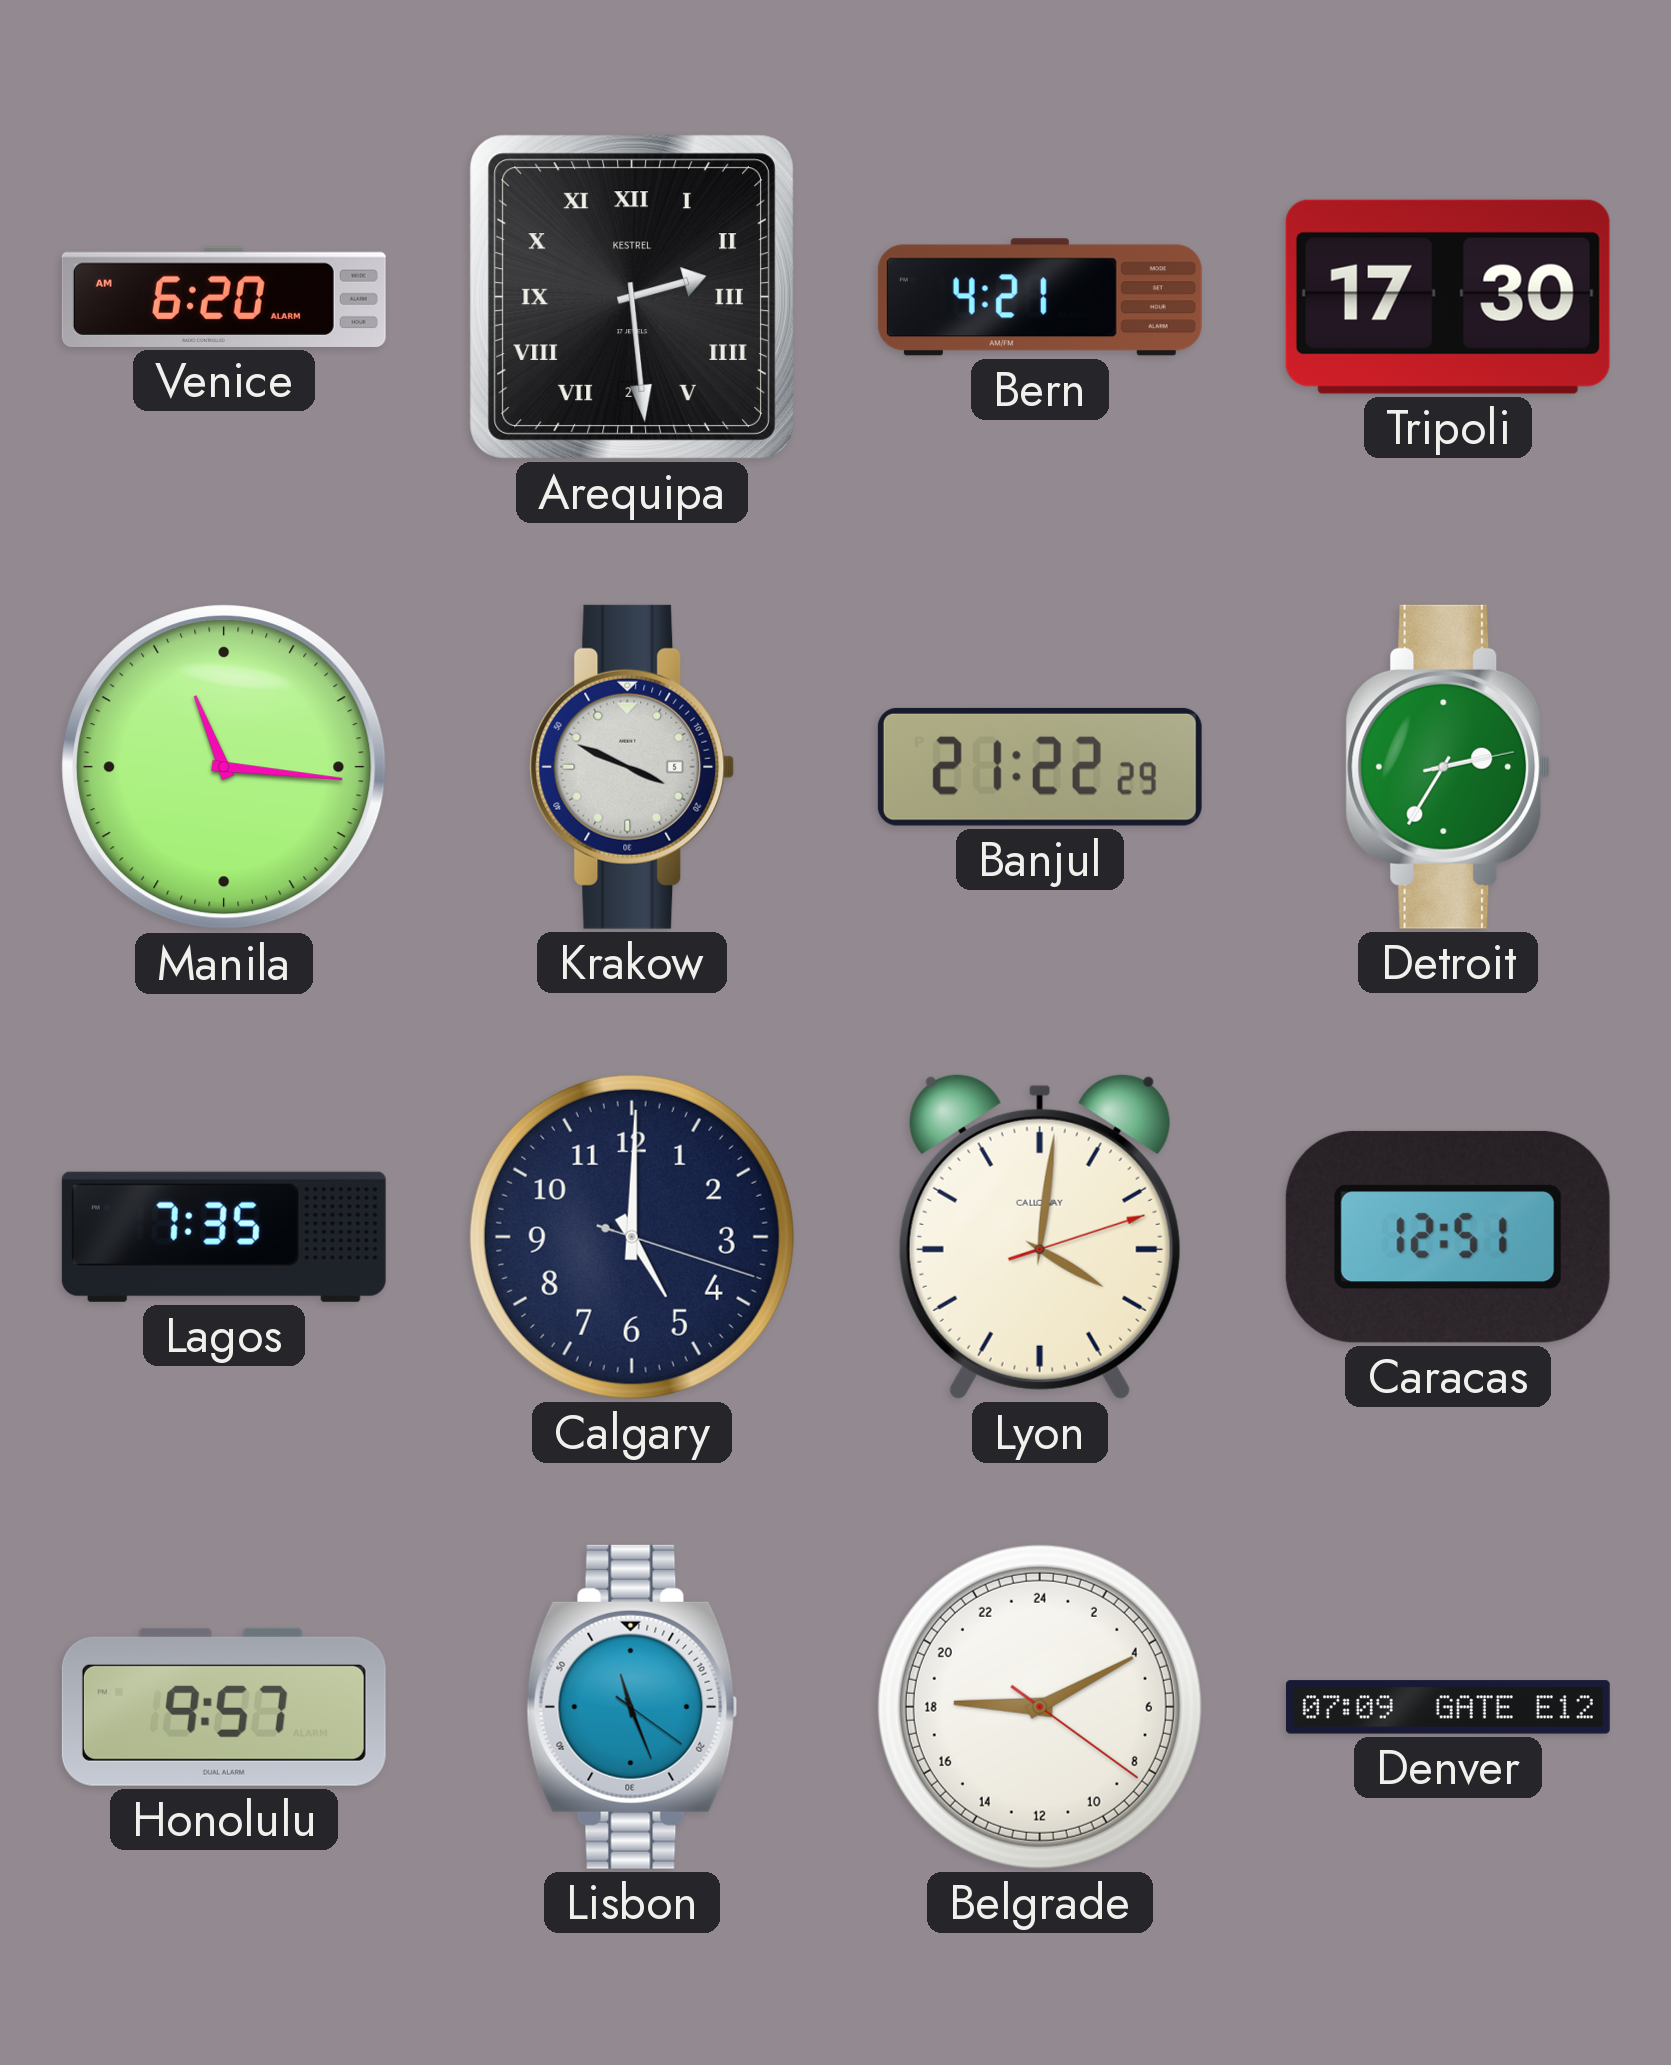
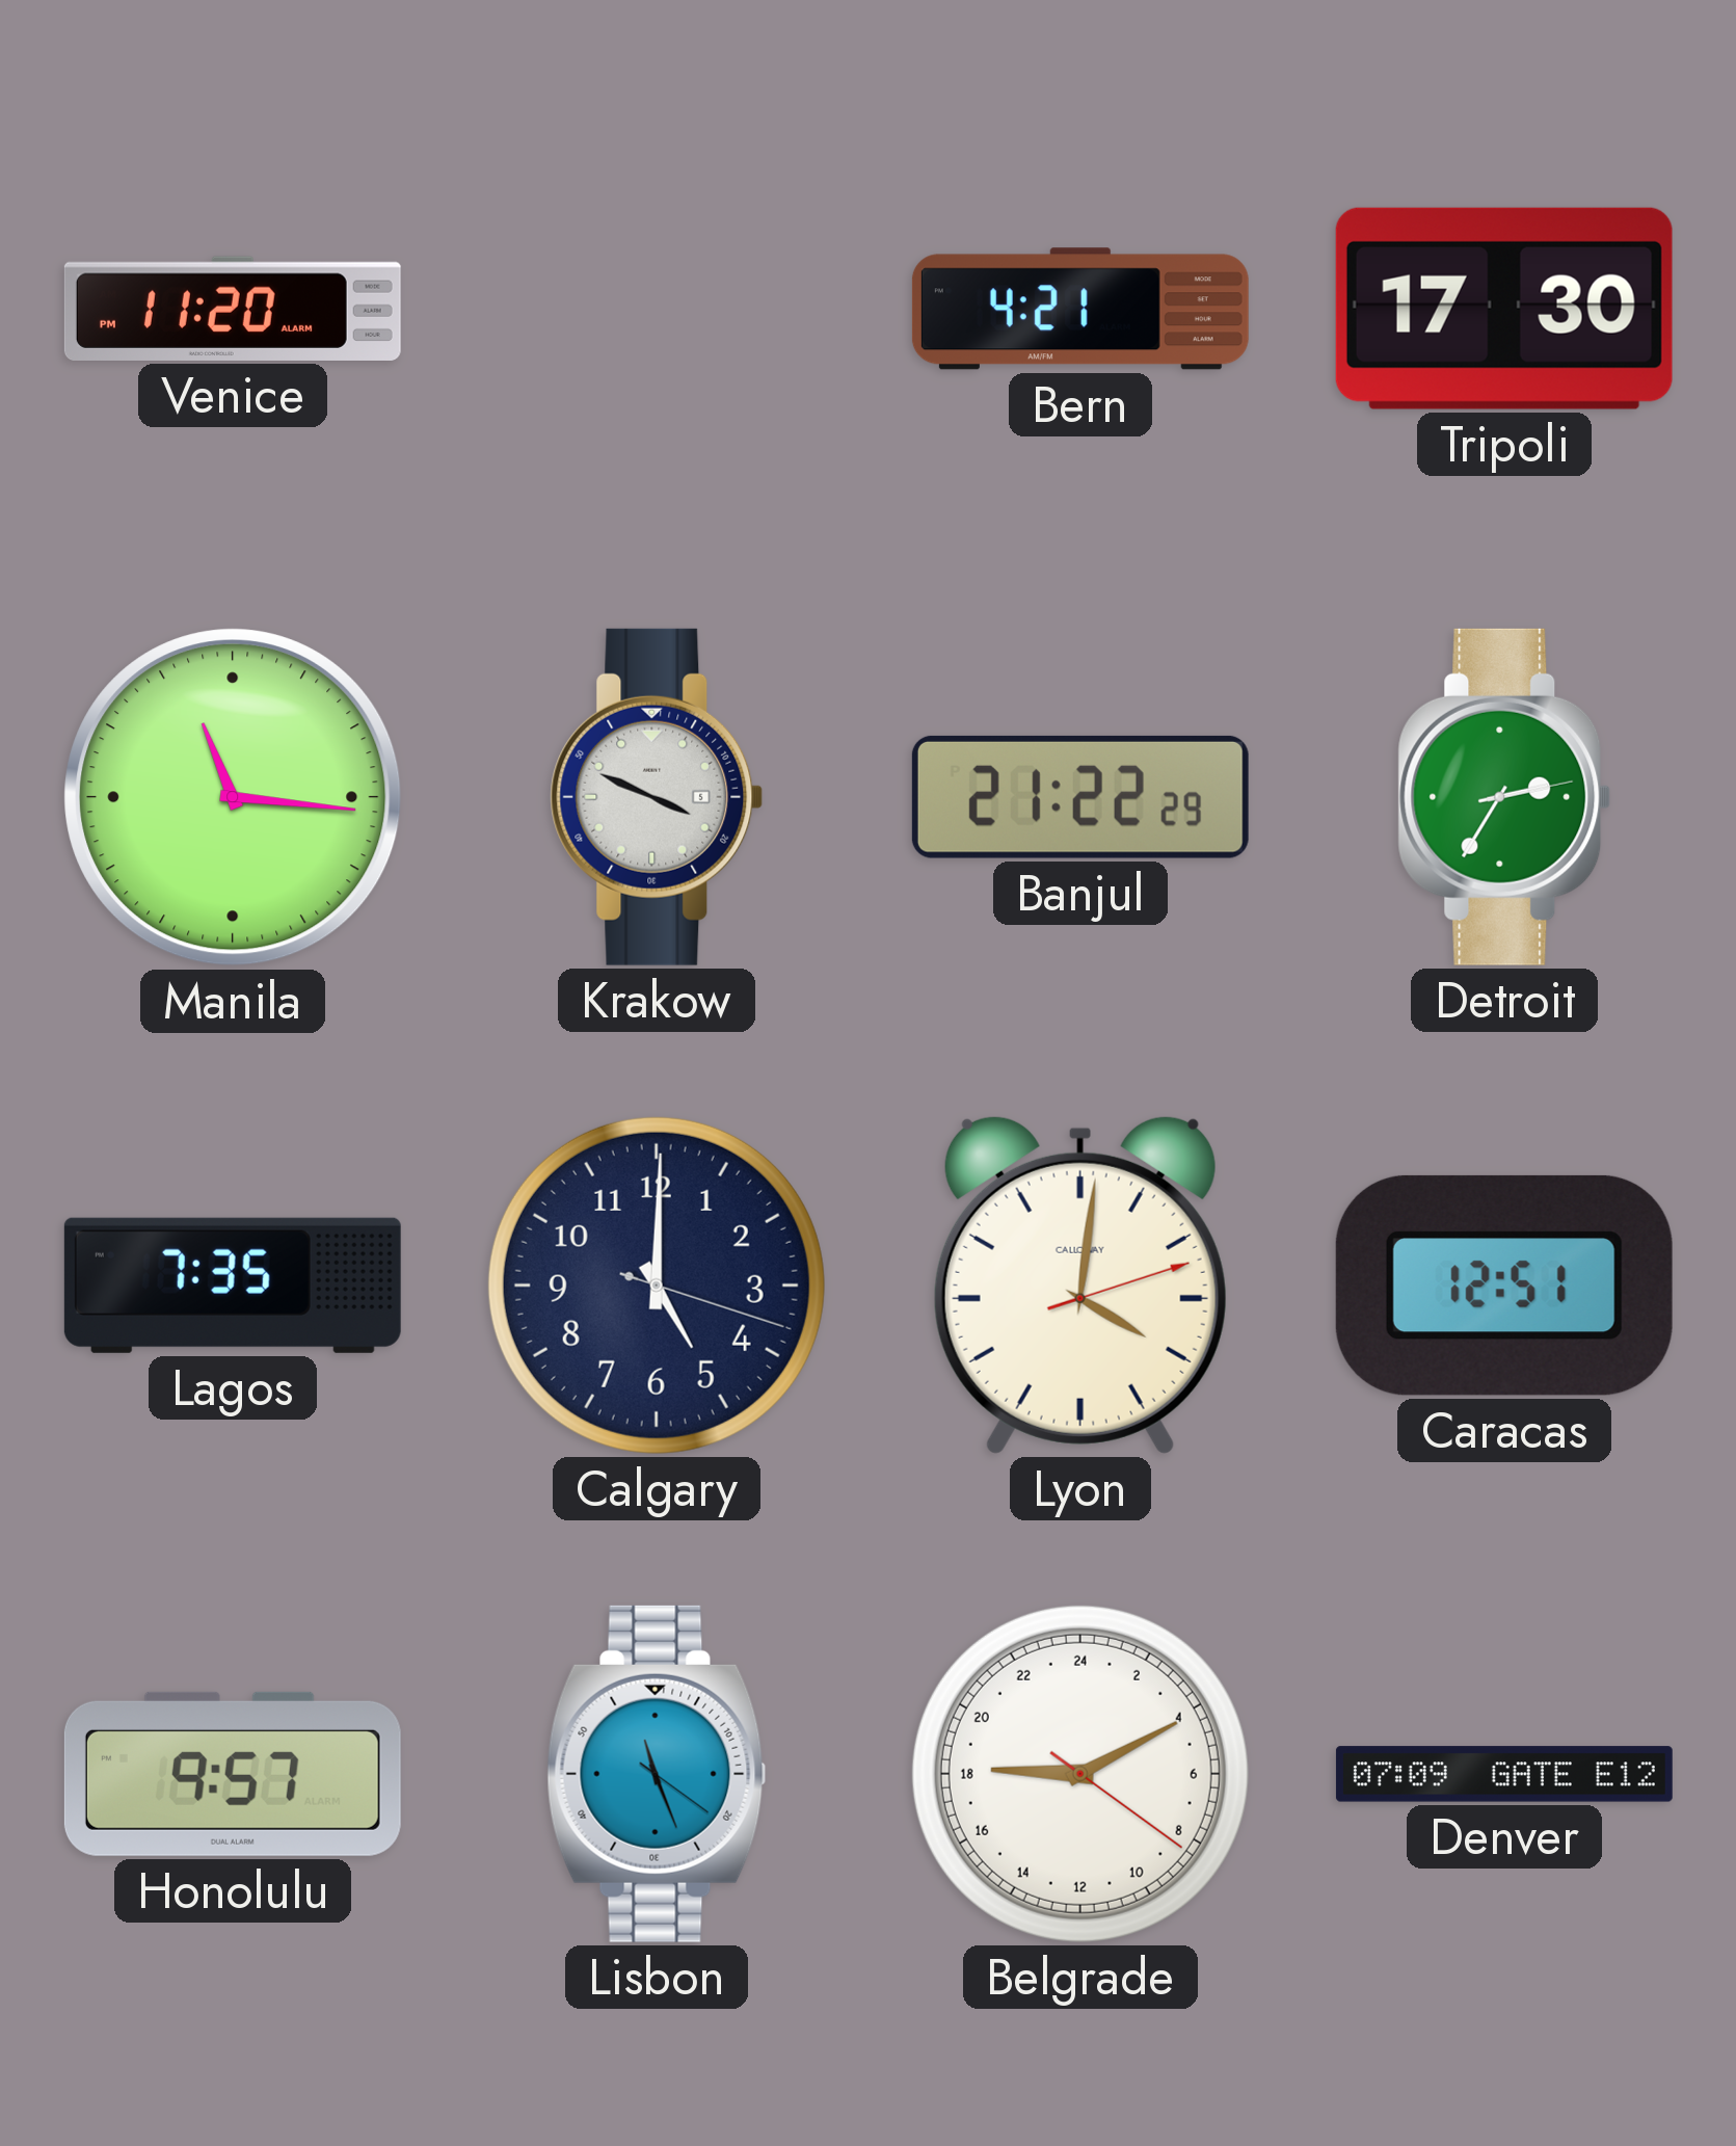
Venice: 6:20 -> 11:20
Arequipa: 2:29 -> none
